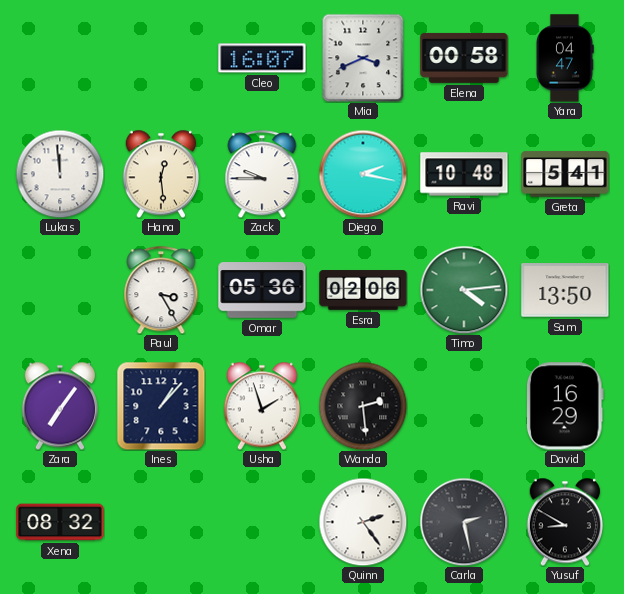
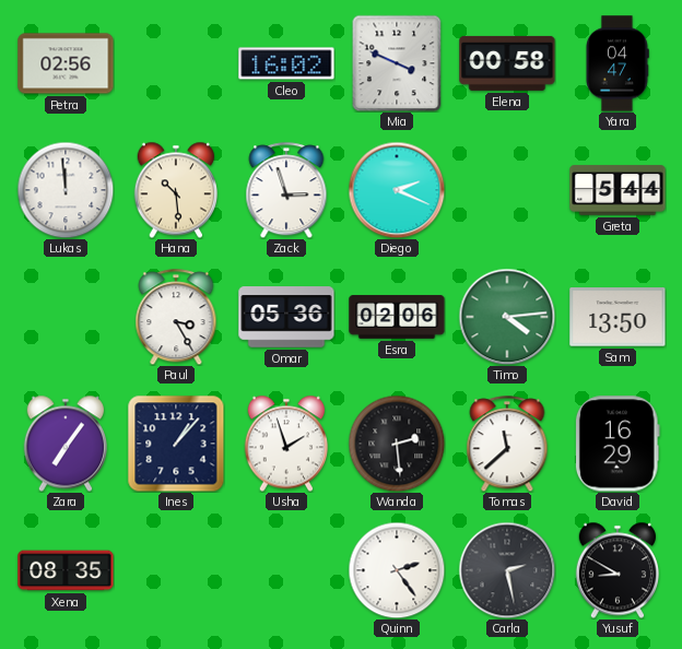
Petra: none -> 02:56
Cleo: 16:07 -> 16:02
Mia: 3:41 -> 3:49
Hana: 12:29 -> 10:29
Zack: 9:45 -> 2:57
Diego: 2:17 -> 2:19
Ravi: 10:48 -> none
Greta: 5:41 -> 5:44
Tomas: none -> 11:38
Xena: 08:32 -> 08:35
